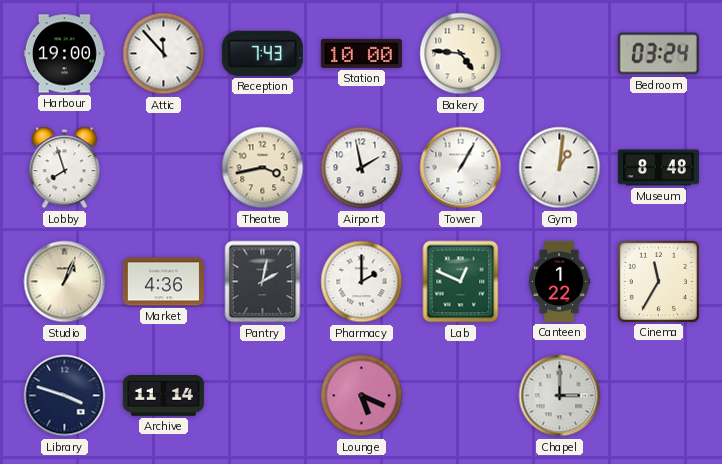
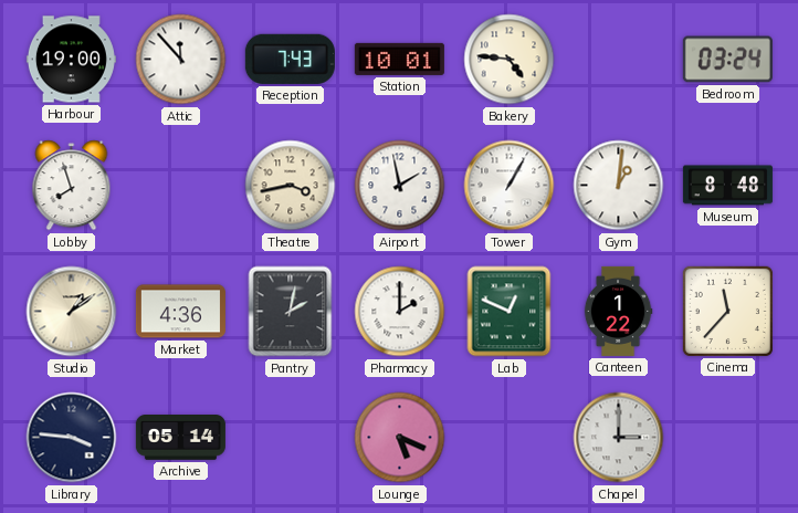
Station: 10:00 -> 10:01
Studio: 1:04 -> 1:09
Cinema: 11:35 -> 11:37
Library: 3:48 -> 3:46
Archive: 11:14 -> 05:14
